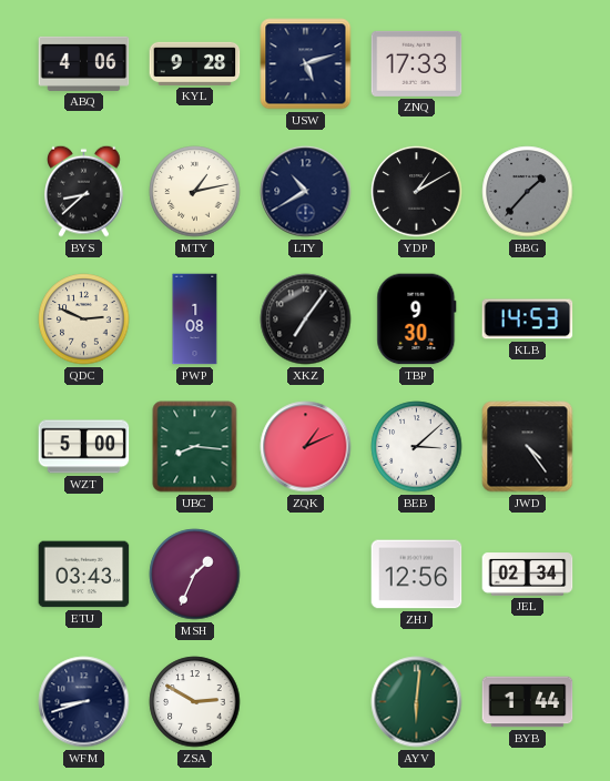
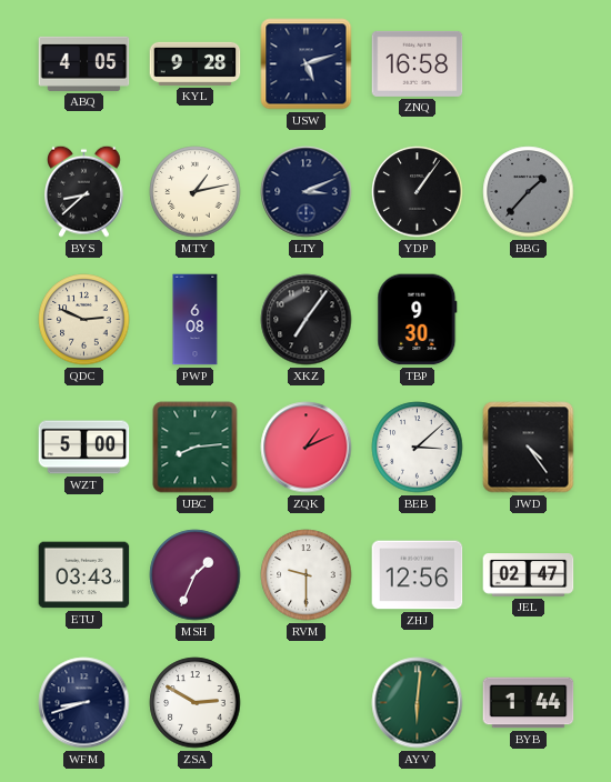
ABQ: 4:06 -> 4:05
ZNQ: 17:33 -> 16:58
LTY: 10:40 -> 3:11
YDP: 1:10 -> 1:06
PWP: 1:08 -> 6:08
KLB: 14:53 -> none
UBC: 8:16 -> 8:14
RVM: none -> 9:30
JEL: 02:34 -> 02:47
